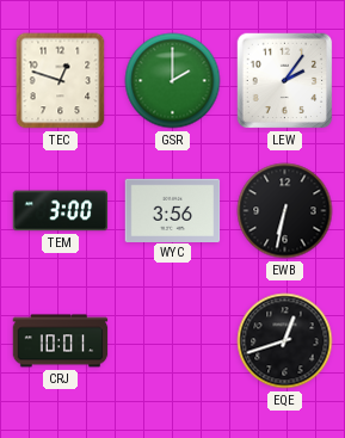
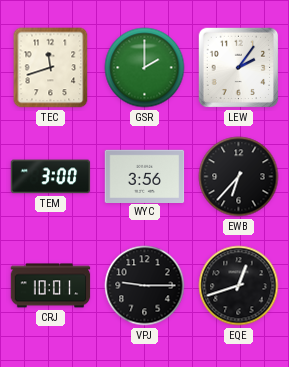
TEC: 12:48 -> 11:42
EWB: 6:32 -> 6:37
VPJ: none -> 9:15
